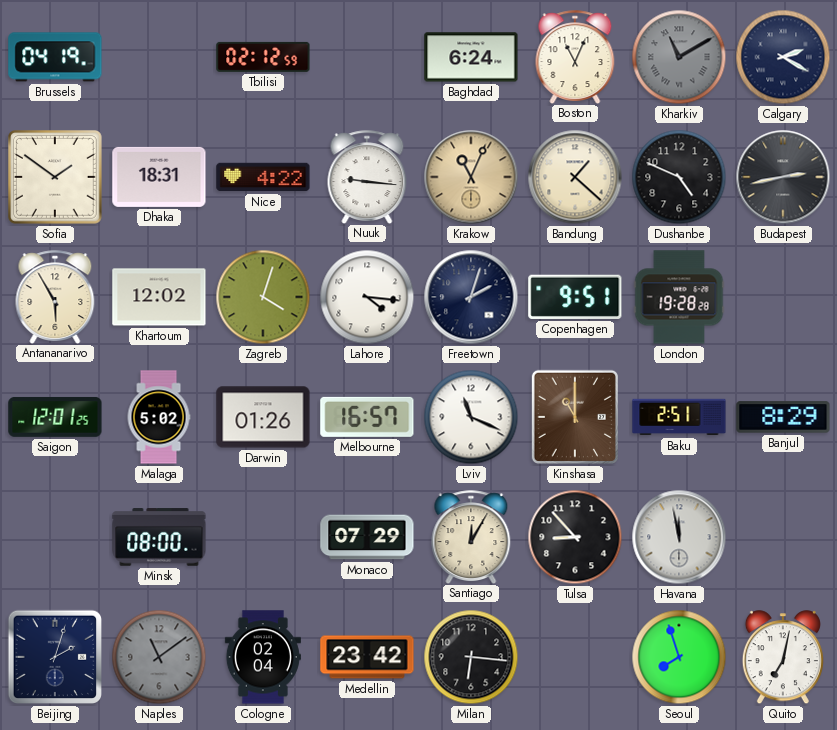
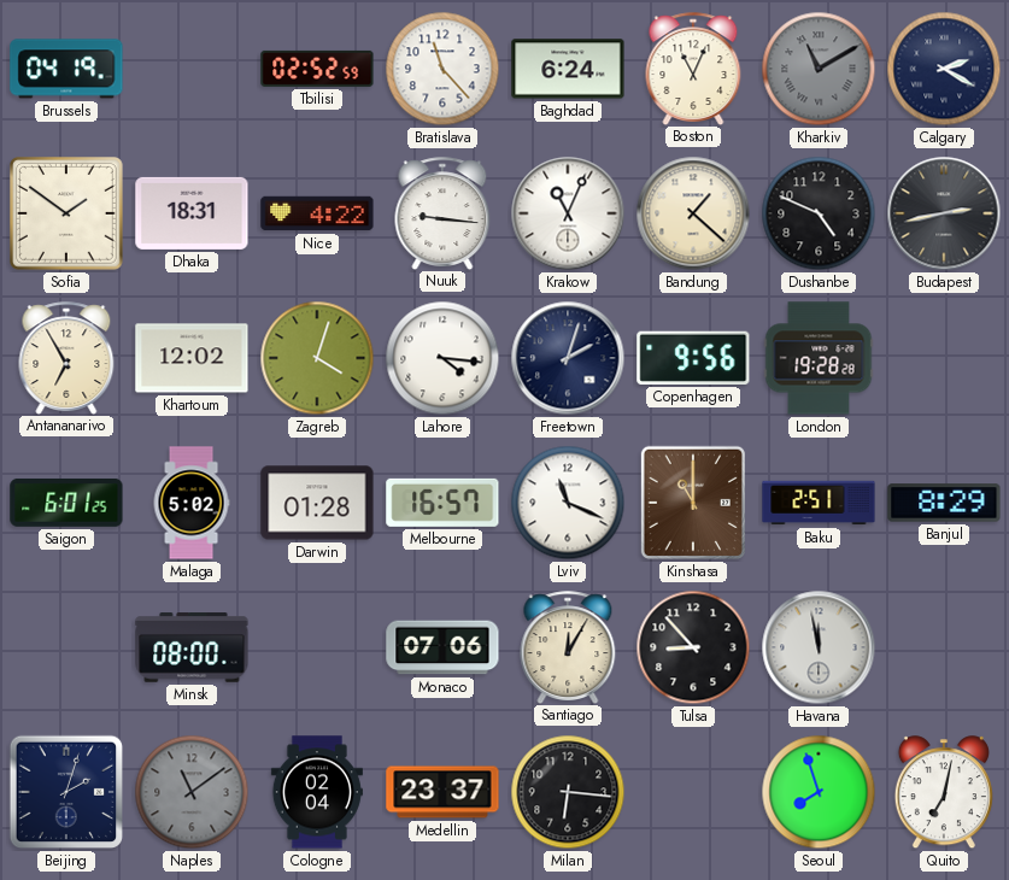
Tbilisi: 02:12 -> 02:52
Bratislava: none -> 11:23
Krakow dial: champagne -> white
Antananarivo: 5:55 -> 6:55
Copenhagen: 9:51 -> 9:56
Saigon: 12:01 -> 6:01
Darwin: 01:26 -> 01:28
Monaco: 07:29 -> 07:06
Medellin: 23:42 -> 23:37
